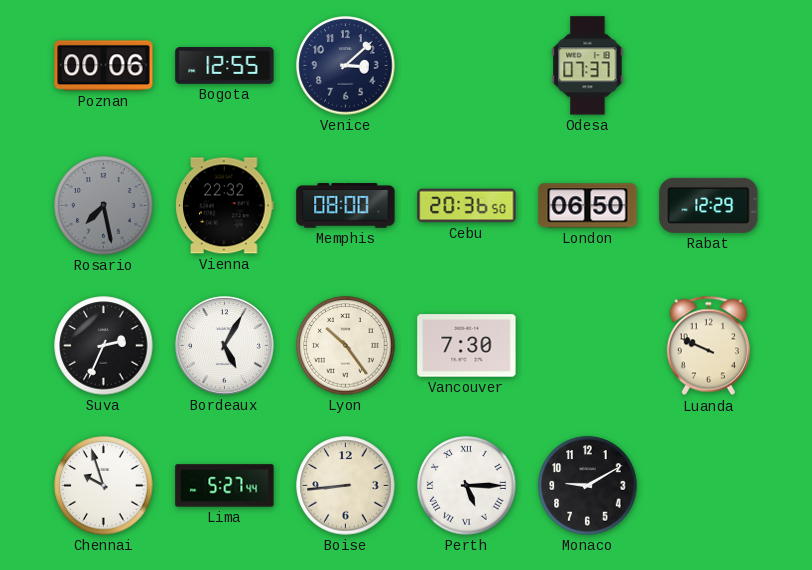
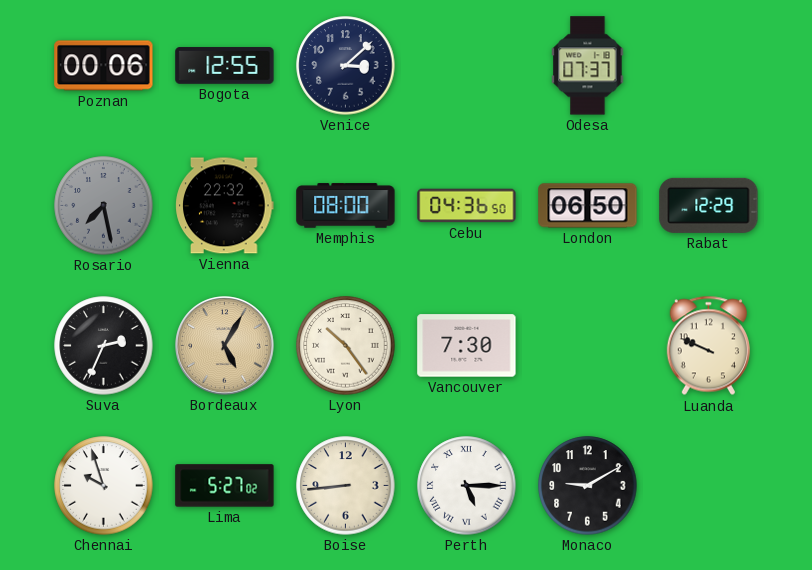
Cebu: 20:36 -> 04:36
Bordeaux dial: white -> champagne
Lima: 5:27:44 -> 5:27:02
